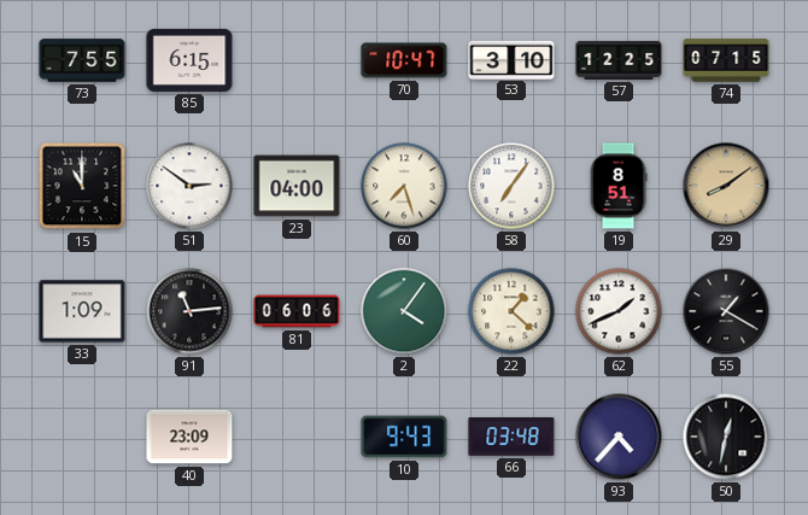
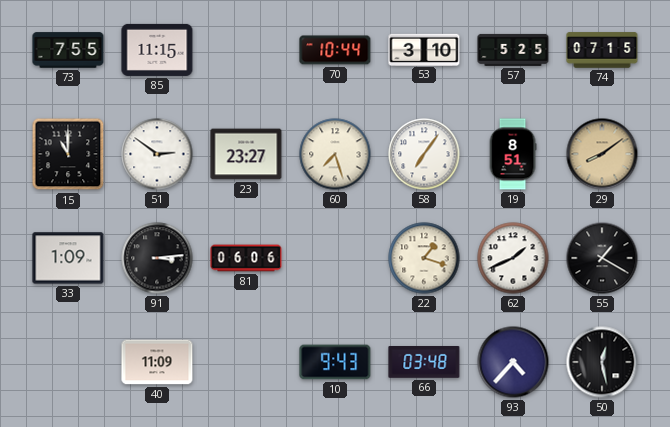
85: 6:15 -> 11:15
70: 10:47 -> 10:44
57: 12:25 -> 5:25
23: 04:00 -> 23:27
91: 11:14 -> 3:14
2: 4:06 -> none
22: 1:22 -> 1:18
40: 23:09 -> 11:09
50: 12:32 -> 12:28
